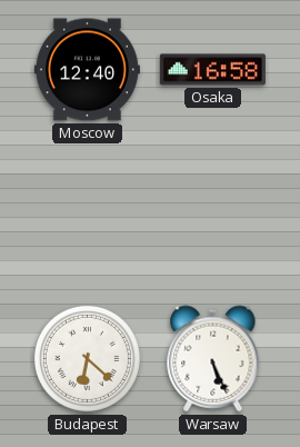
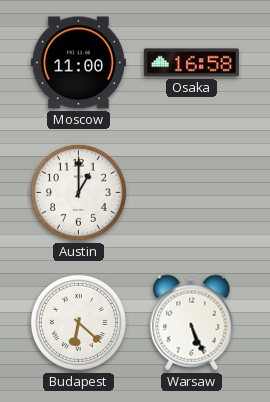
Moscow: 12:40 -> 11:00
Austin: none -> 1:00
